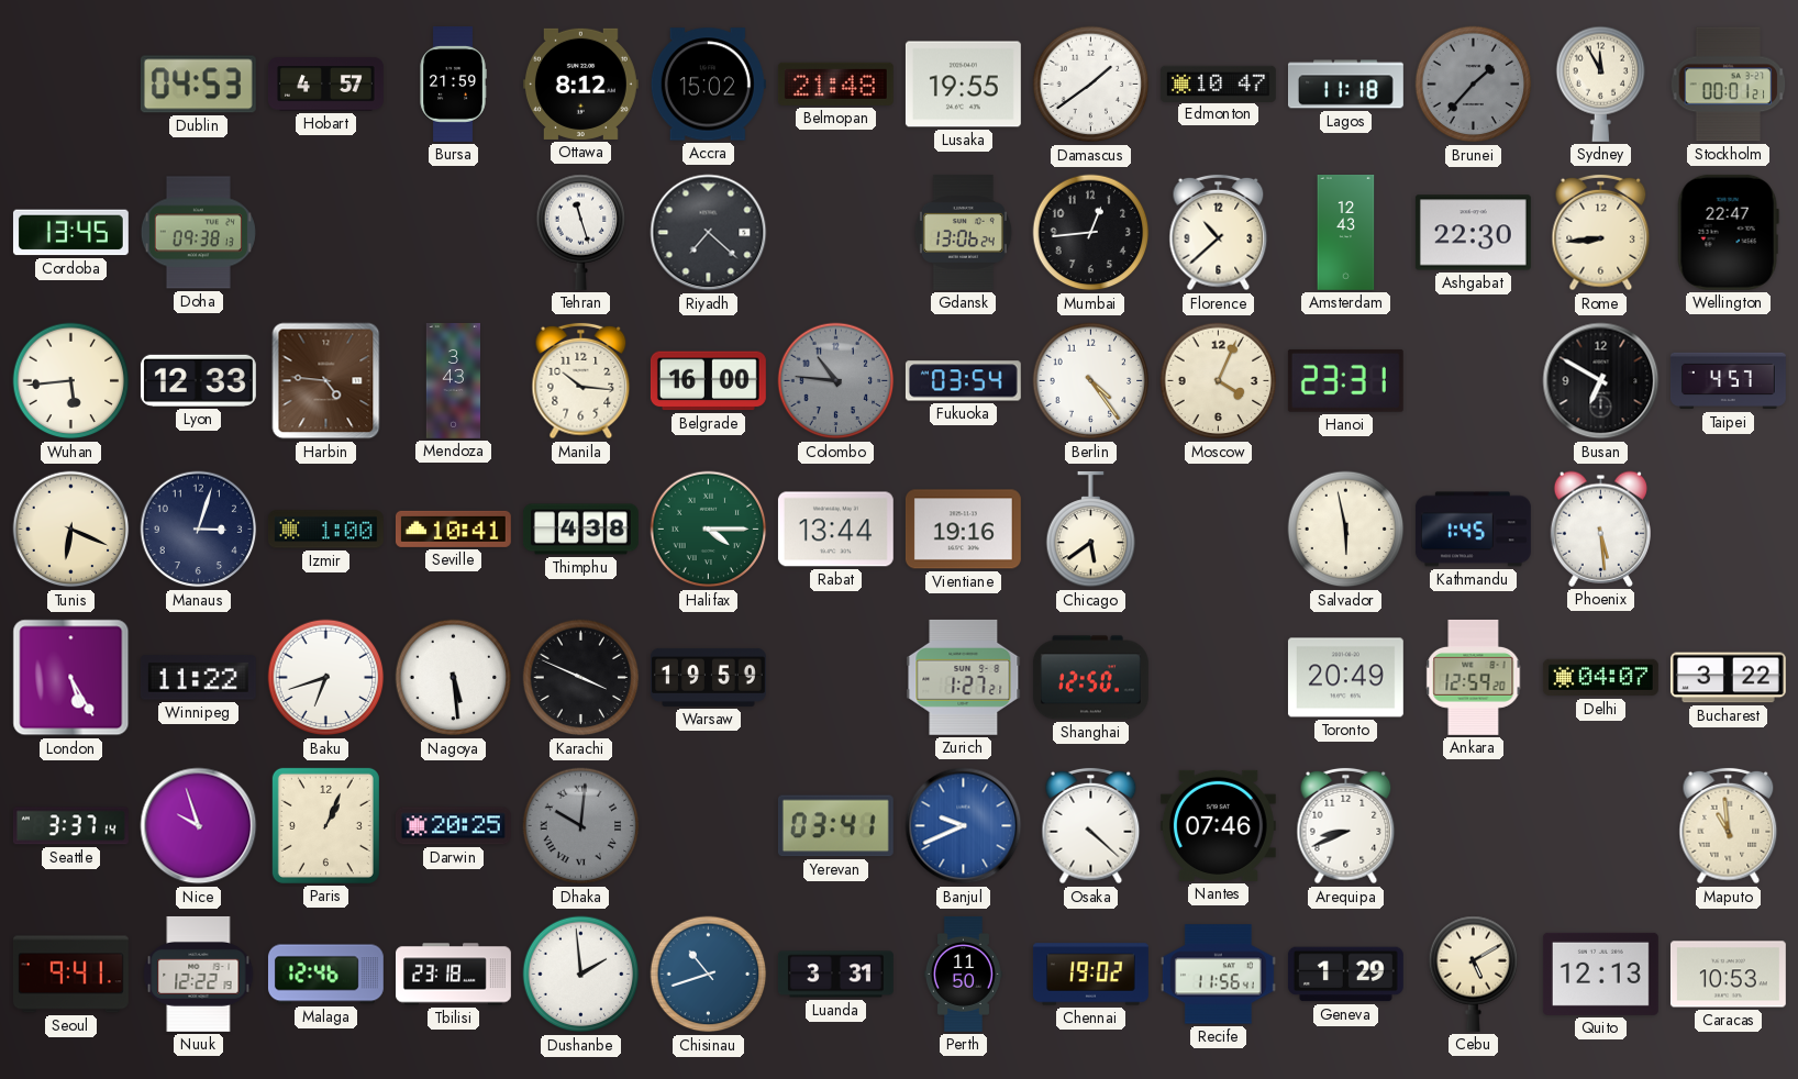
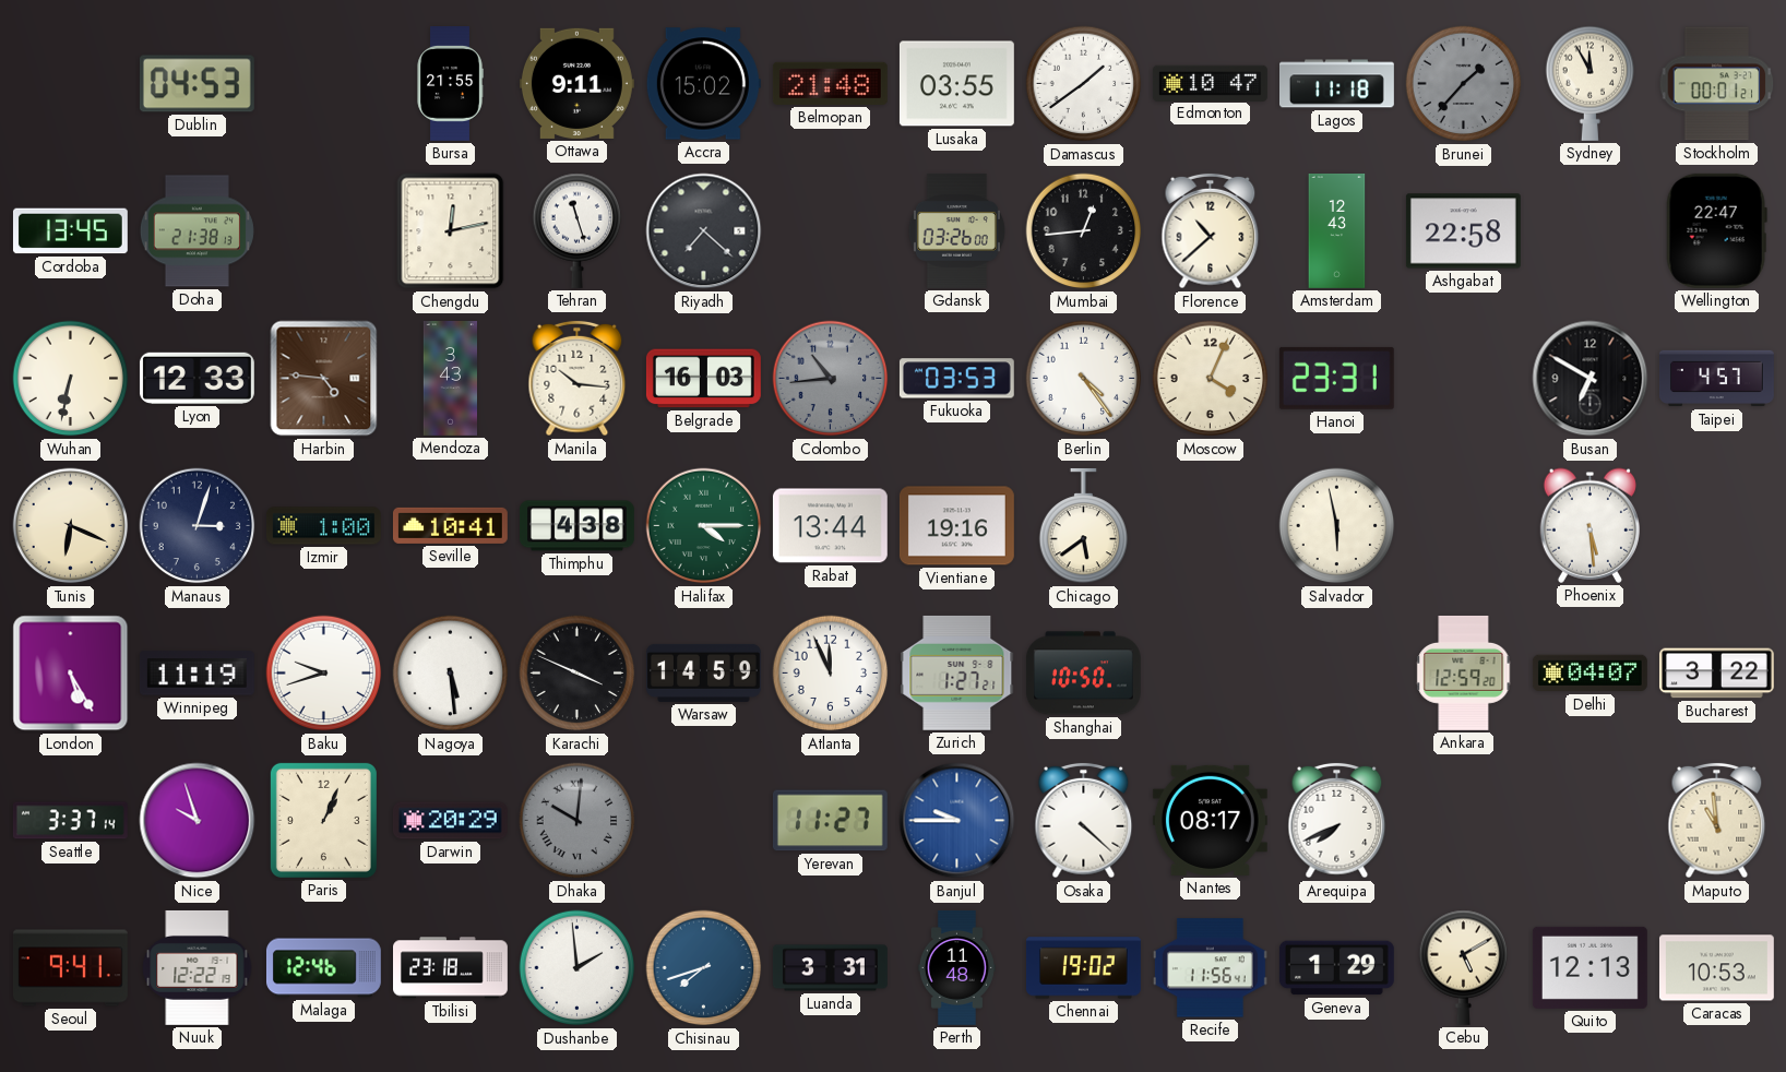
Hobart: 4:57 -> none
Bursa: 21:59 -> 21:55
Ottawa: 8:12 -> 9:11
Lusaka: 19:55 -> 03:55
Doha: 09:38 -> 21:38
Chengdu: none -> 12:13
Gdansk: 13:06 -> 03:26
Ashgabat: 22:30 -> 22:58
Rome: 8:44 -> none
Wuhan: 5:44 -> 6:32
Belgrade: 16:00 -> 16:03
Colombo: 10:46 -> 10:44
Fukuoka: 03:54 -> 03:53
Kathmandu: 1:45 -> none
Winnipeg: 11:22 -> 11:19
Baku: 6:42 -> 9:42
Warsaw: 19:59 -> 14:59
Atlanta: none -> 11:56
Shanghai: 12:50 -> 10:50
Toronto: 20:49 -> none
Darwin: 20:25 -> 20:29
Yerevan: 03:41 -> 11:27
Banjul: 9:41 -> 9:45
Nantes: 07:46 -> 08:17
Arequipa: 8:41 -> 7:41
Chisinau: 10:42 -> 7:42
Perth: 11:50 -> 11:48
